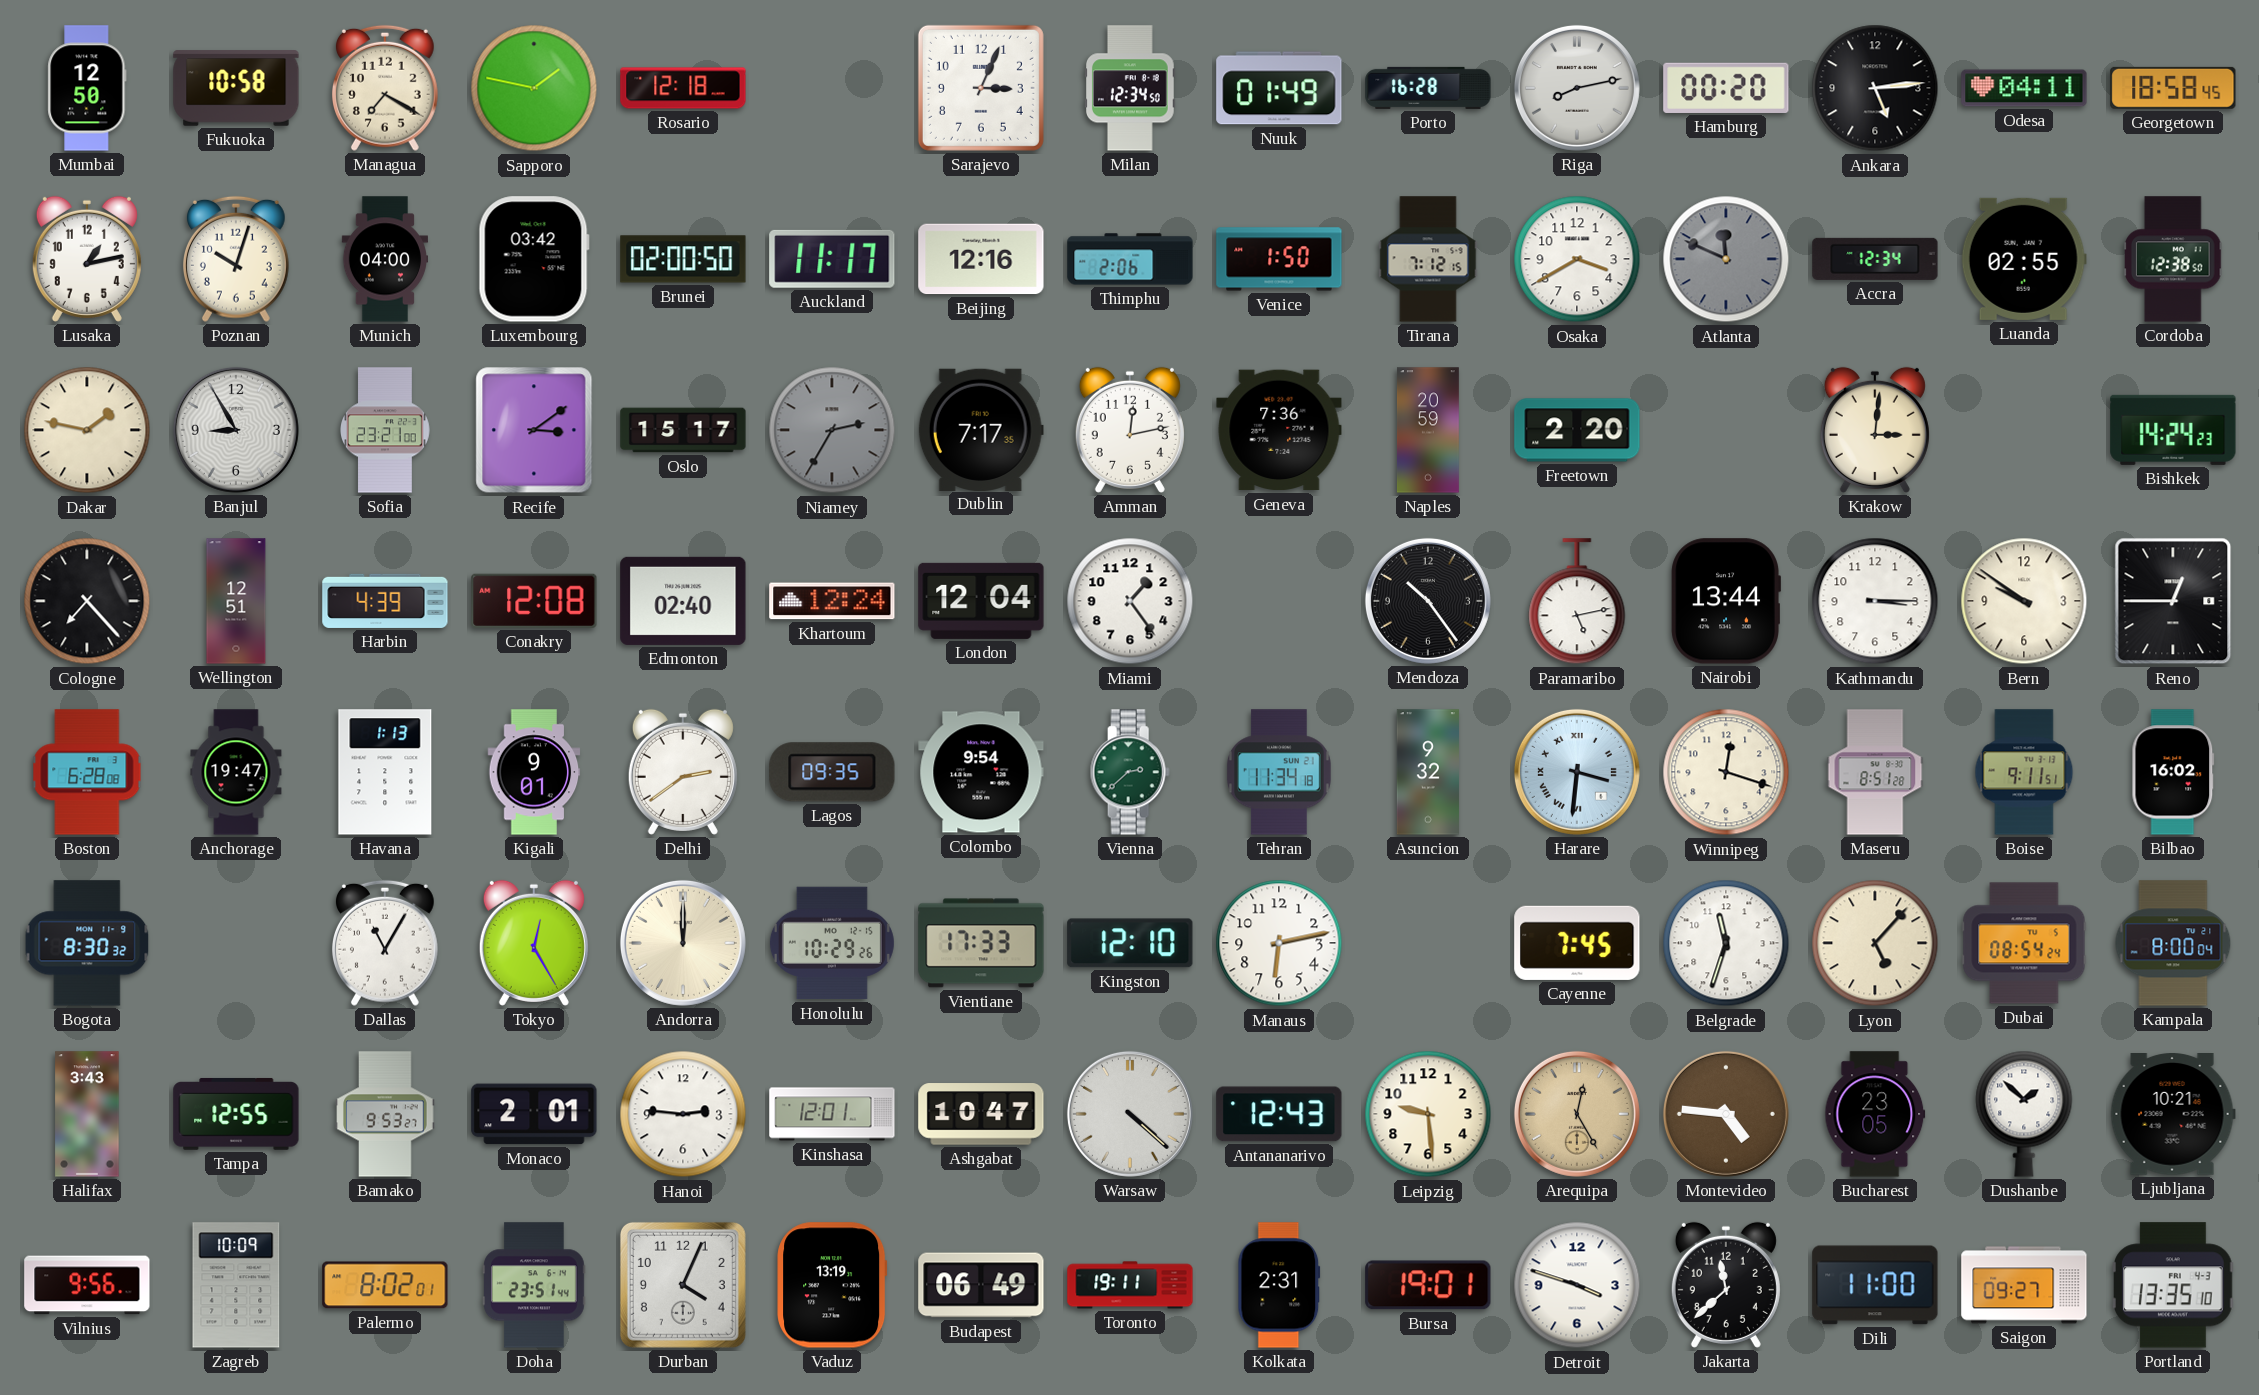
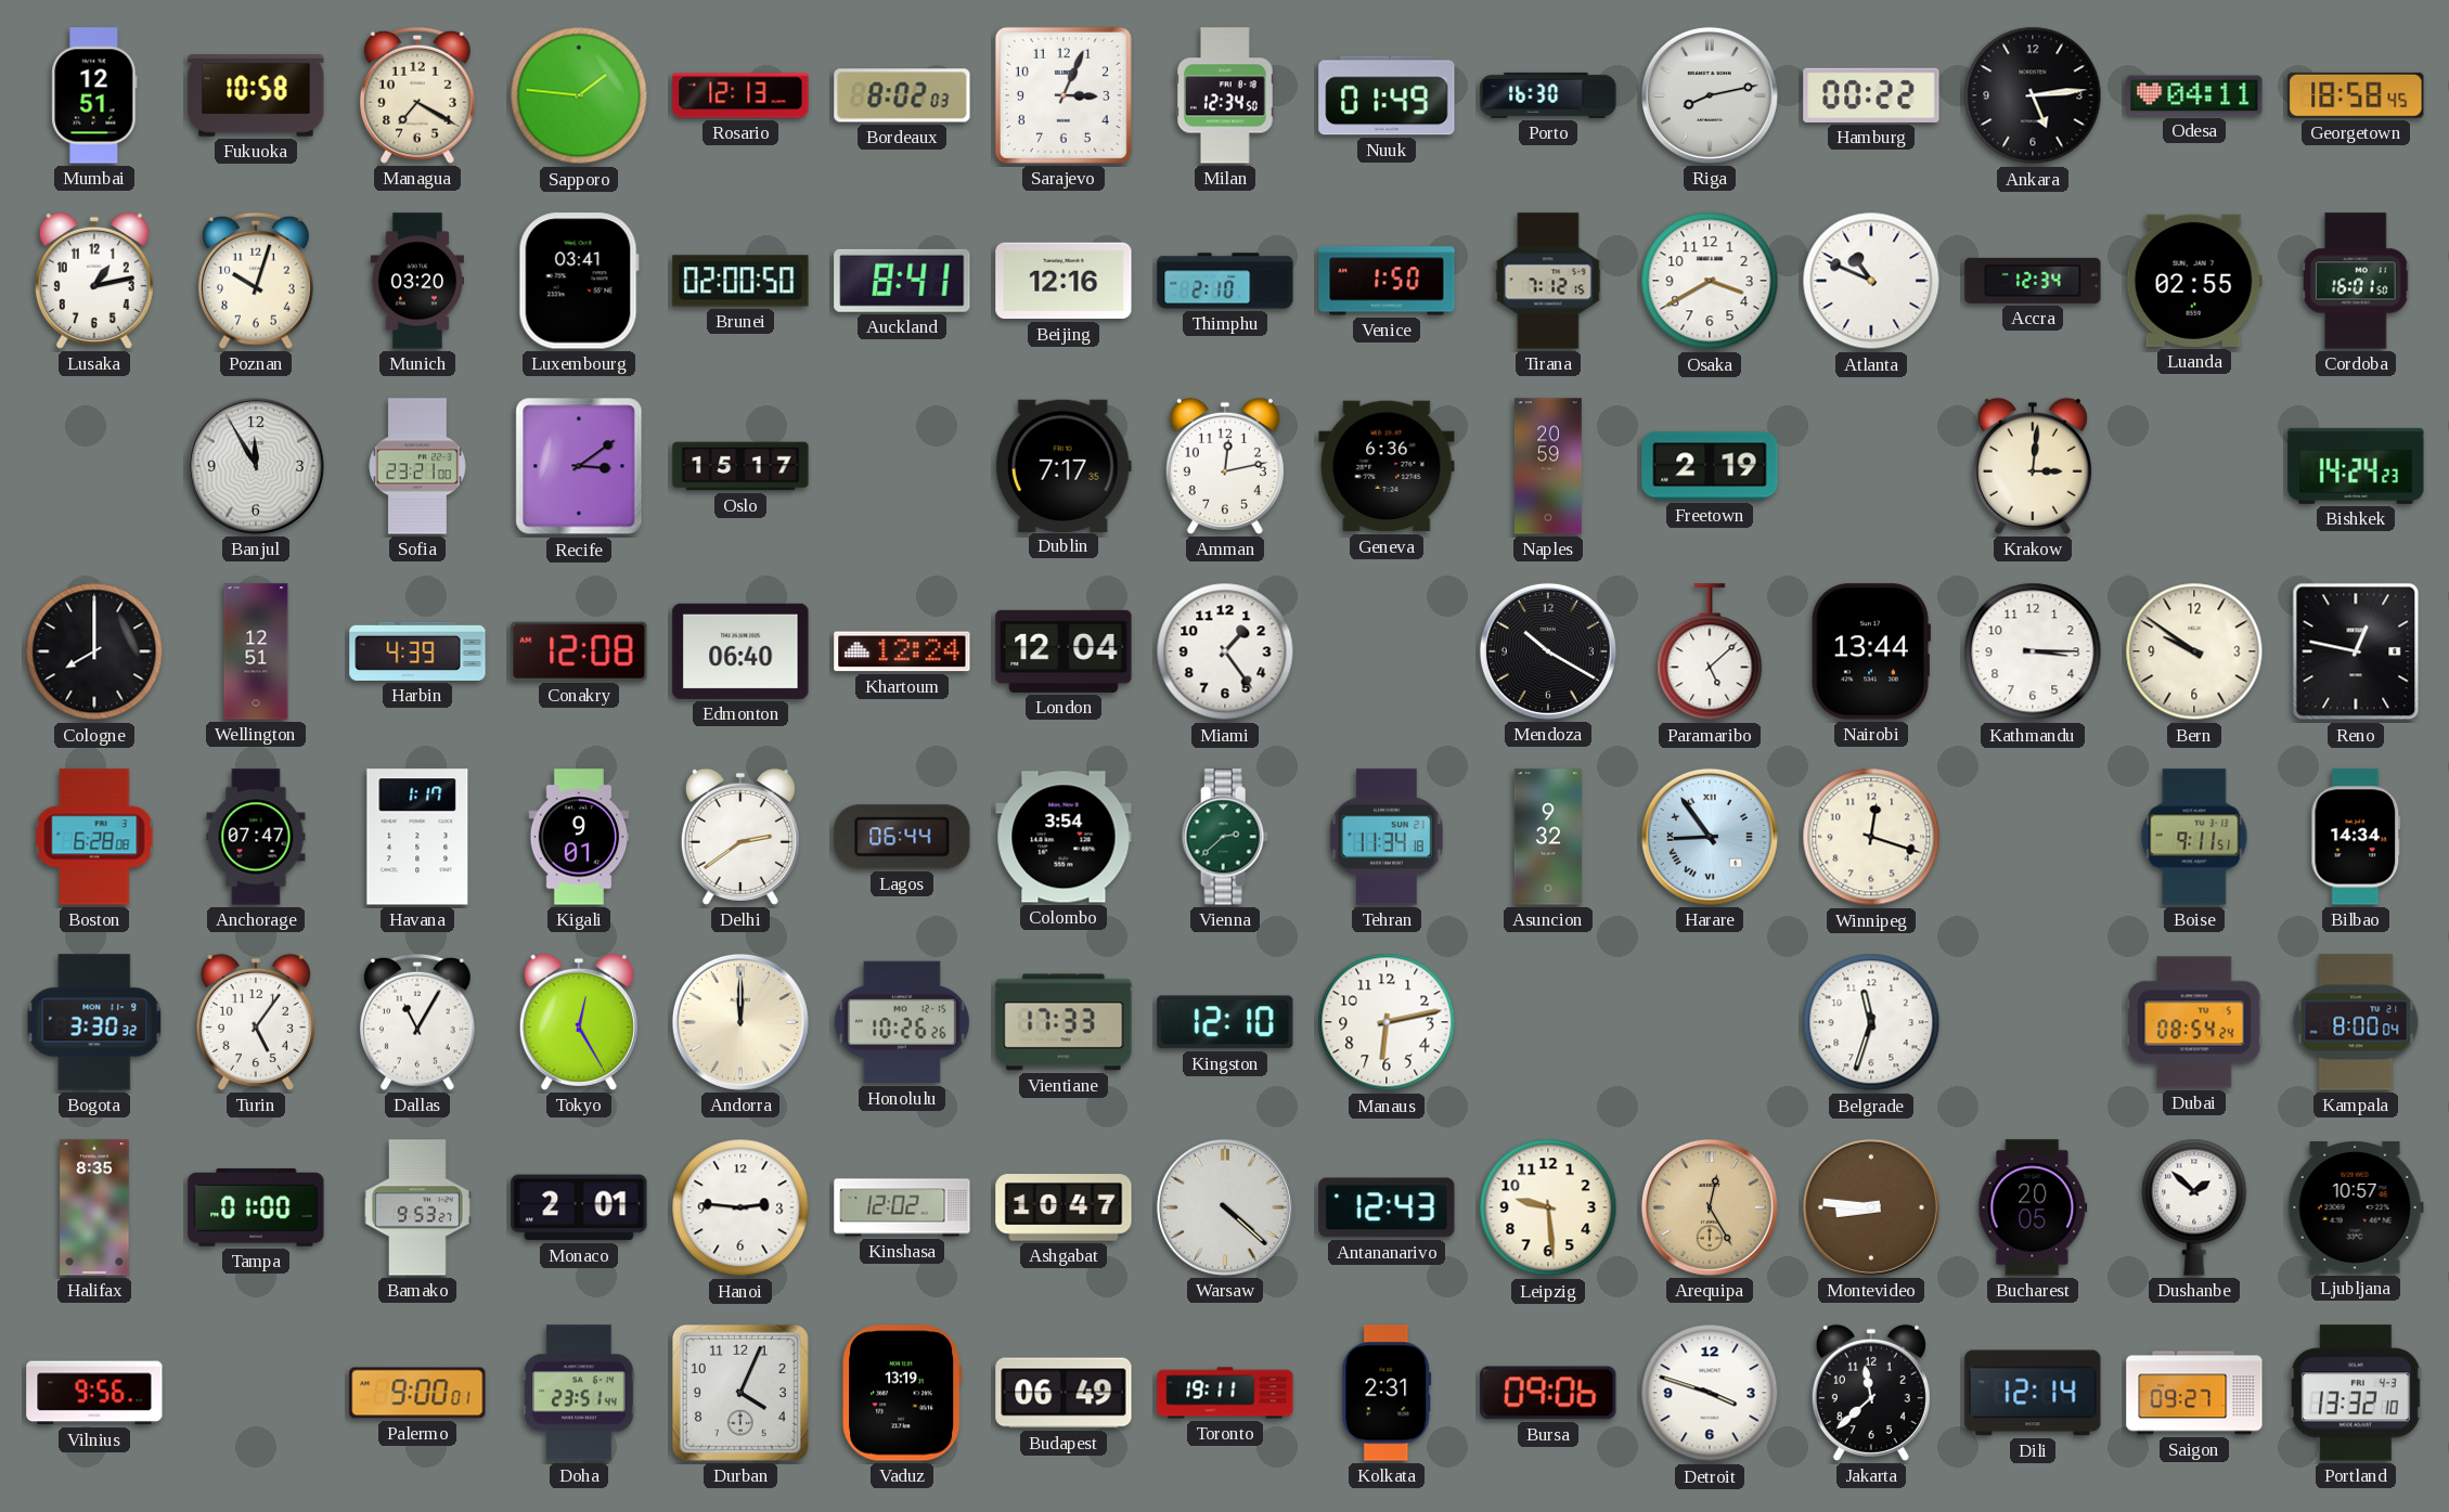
Mumbai: 12:50 -> 12:51
Sapporo: 1:47 -> 1:46
Rosario: 12:18 -> 12:13
Bordeaux: none -> 8:02
Porto: 16:28 -> 16:30
Hamburg: 00:20 -> 00:22
Munich: 04:00 -> 03:20
Luxembourg: 03:42 -> 03:41
Auckland: 11:17 -> 8:41
Thimphu: 2:06 -> 2:10
Atlanta: 11:49 -> 10:49
Atlanta dial: grey -> white
Cordoba: 12:38 -> 16:01
Dakar: 1:47 -> none
Banjul: 8:55 -> 11:55
Niamey: 2:35 -> none
Geneva: 7:36 -> 6:36
Freetown: 2:20 -> 2:19
Cologne: 7:23 -> 8:00
Edmonton: 02:40 -> 06:40
Mendoza: 10:24 -> 10:20
Paramaribo: 5:13 -> 5:08
Reno: 12:45 -> 12:47
Anchorage: 19:47 -> 07:47
Havana: 1:13 -> 1:17
Lagos: 09:35 -> 06:44
Colombo: 9:54 -> 3:54
Harare: 3:31 -> 8:54
Maseru: 8:51 -> none
Bilbao: 16:02 -> 14:34
Bogota: 8:30 -> 3:30
Turin: none -> 5:06
Honolulu: 10:29 -> 10:26
Cayenne: 7:45 -> none
Lyon: 5:07 -> none
Halifax: 3:43 -> 8:35
Tampa: 12:55 -> 01:00
Kinshasa: 12:01 -> 12:02
Montevideo: 4:46 -> 8:46
Bucharest: 23:05 -> 20:05
Ljubljana: 10:21 -> 10:57
Zagreb: 10:09 -> none
Palermo: 8:02 -> 9:00
Bursa: 19:01 -> 09:06
Dili: 11:00 -> 12:14
Portland: 13:35 -> 13:32
